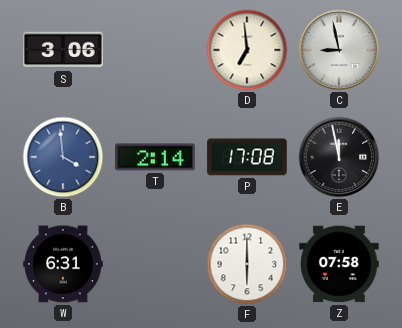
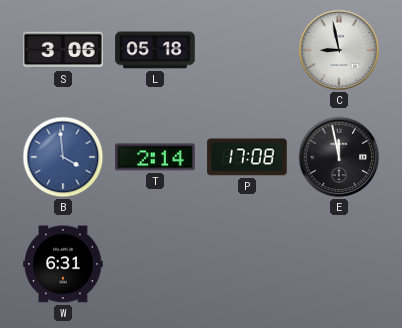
L: none -> 05:18
D: 6:59 -> none
F: 6:00 -> none
Z: 07:58 -> none
